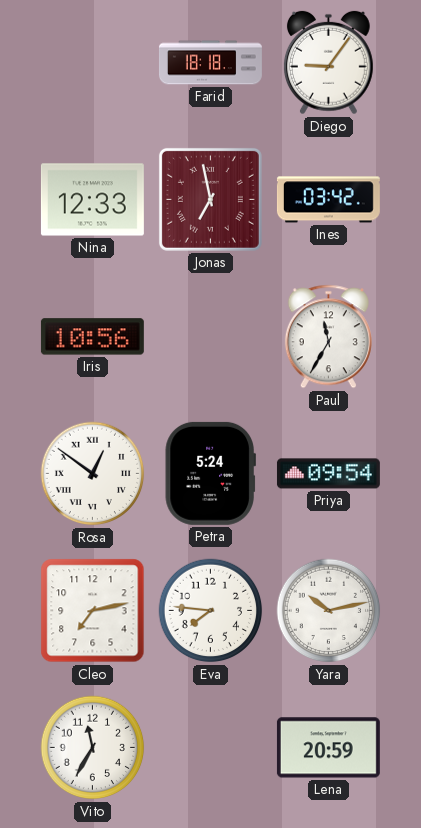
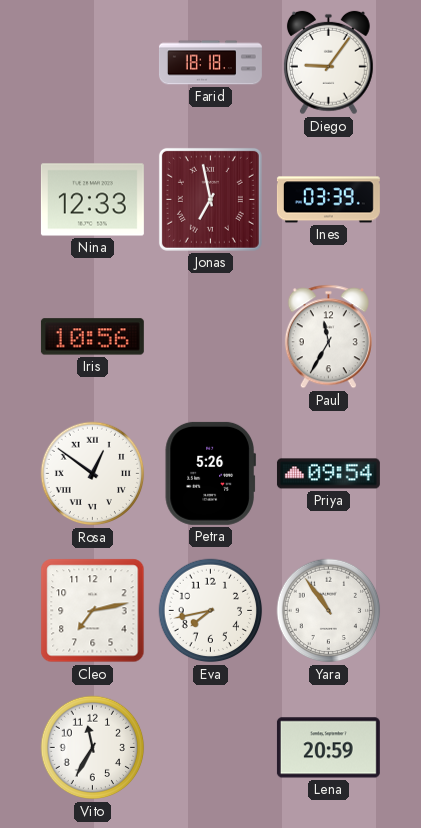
Ines: 03:42 -> 03:39
Petra: 5:24 -> 5:26
Eva: 7:46 -> 7:43
Yara: 10:13 -> 10:54
